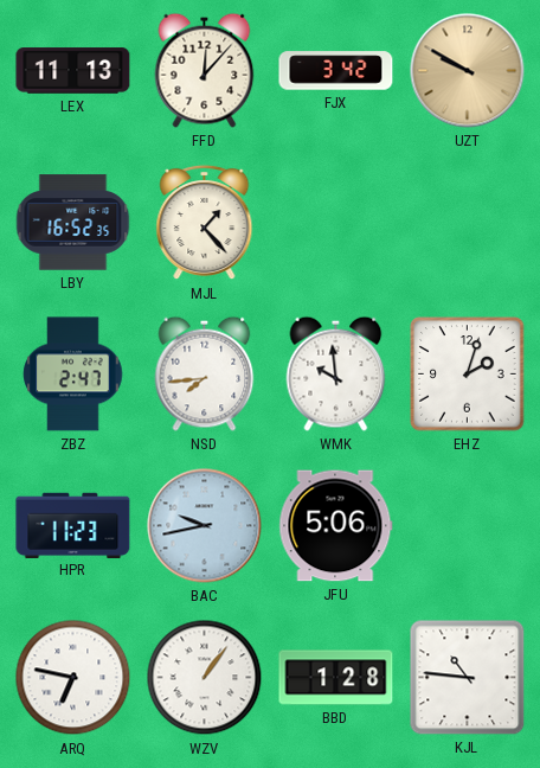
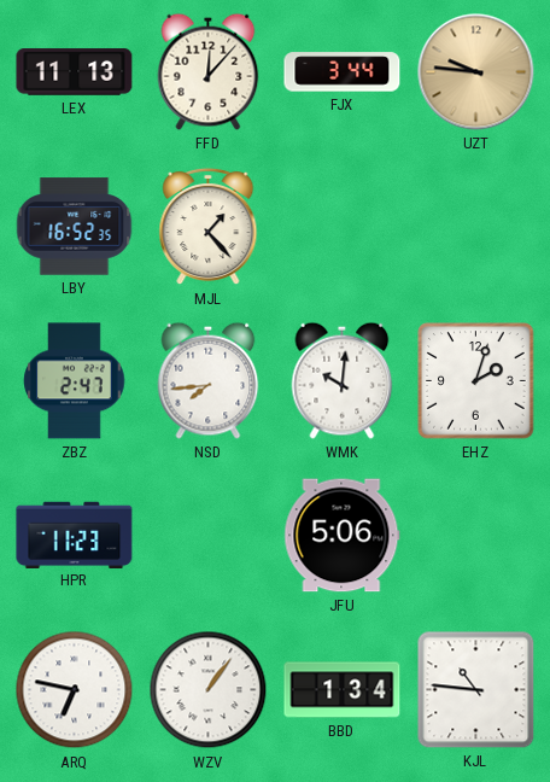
FJX: 3:42 -> 3:44
UZT: 9:50 -> 9:46
WMK: 9:59 -> 10:01
BAC: 9:43 -> none
BBD: 1:28 -> 1:34
